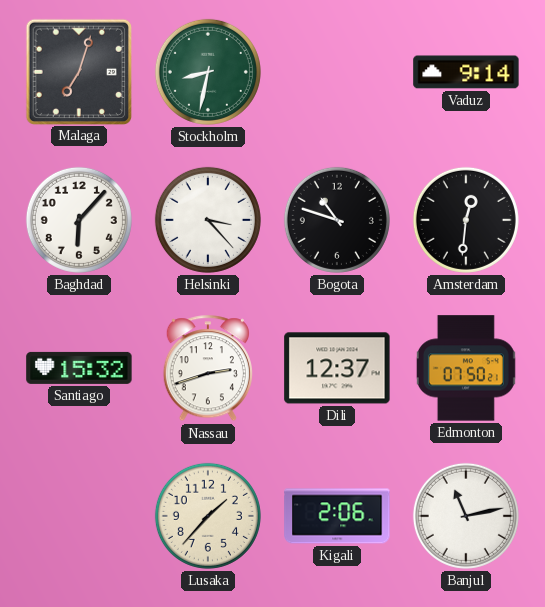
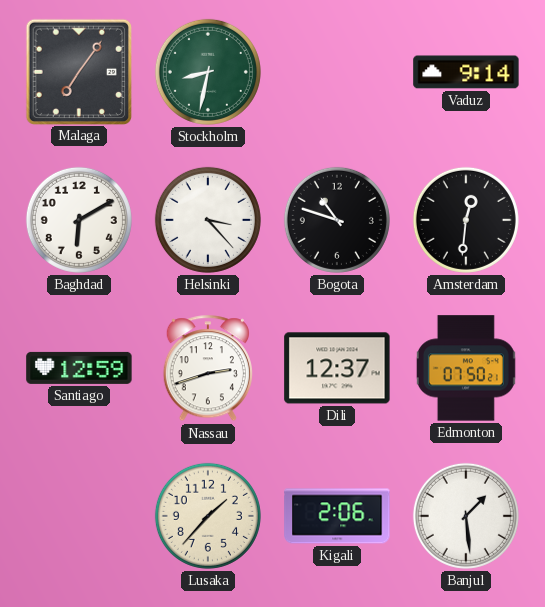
Malaga: 7:03 -> 7:06
Baghdad: 6:07 -> 6:10
Santiago: 15:32 -> 12:59
Banjul: 11:13 -> 1:29
